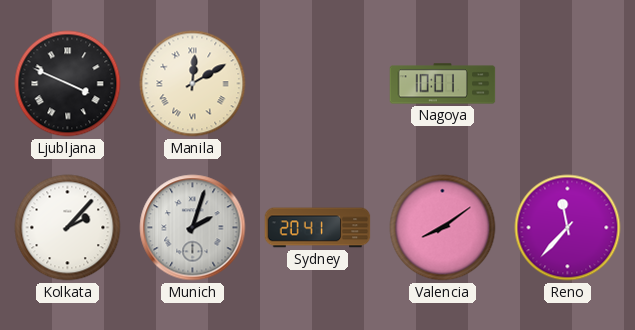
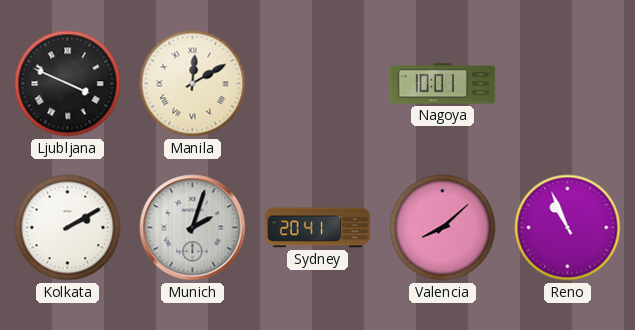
Kolkata: 2:07 -> 2:10
Valencia: 8:09 -> 8:08
Reno: 11:37 -> 10:56
